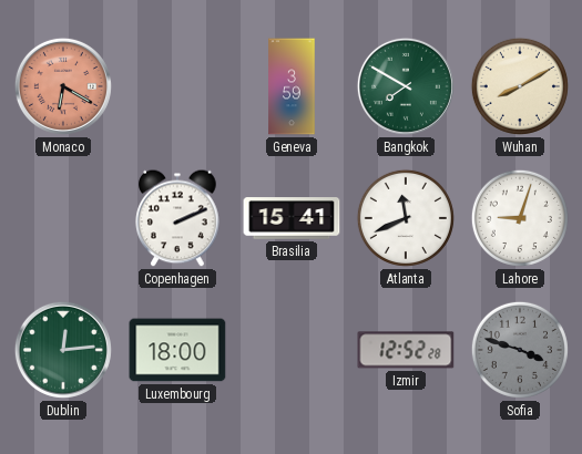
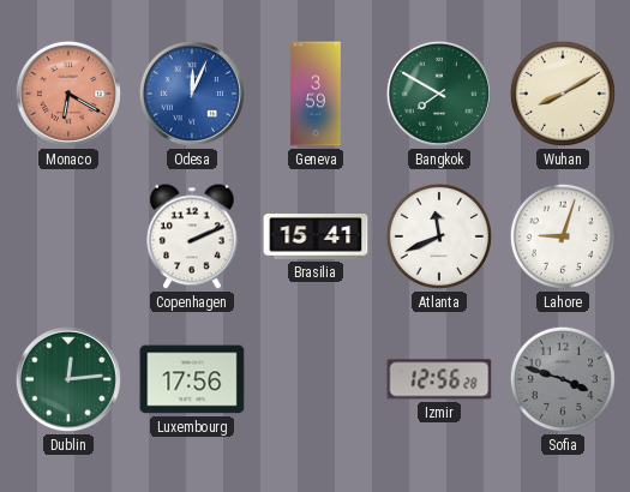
Odesa: none -> 12:04
Luxembourg: 18:00 -> 17:56
Izmir: 12:52 -> 12:56
